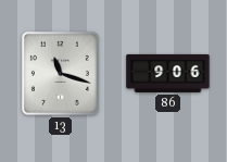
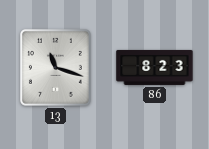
86: 9:06 -> 8:23
